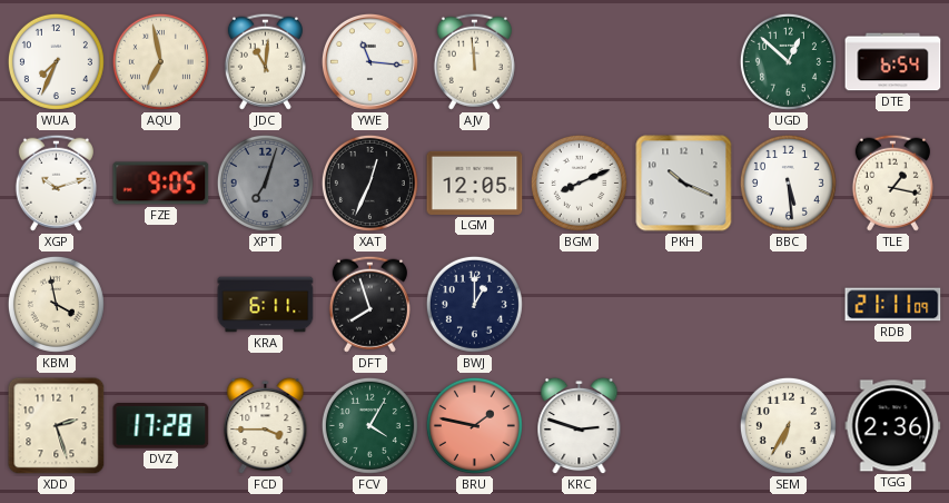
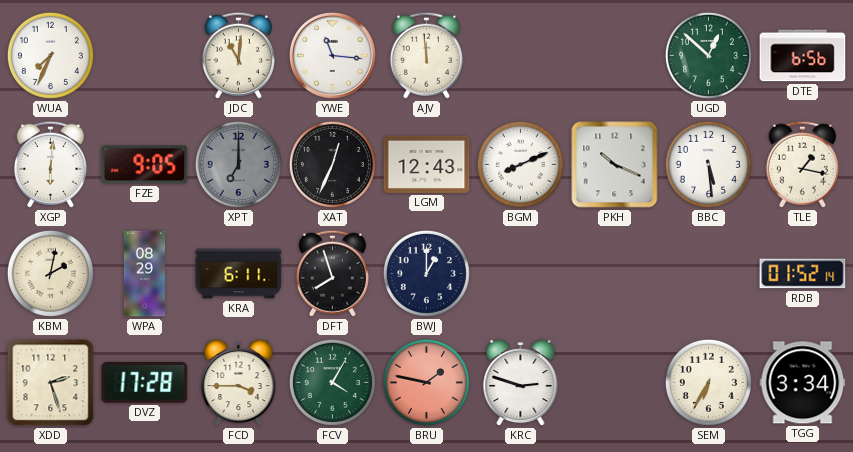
AQU: 6:58 -> none
DTE: 6:54 -> 6:56
XGP: 10:12 -> 6:01
XPT: 7:03 -> 7:00
LGM: 12:05 -> 12:43
KBM: 3:58 -> 2:02
WPA: none -> 08:29
RDB: 21:11 -> 01:52
TGG: 2:36 -> 3:34
